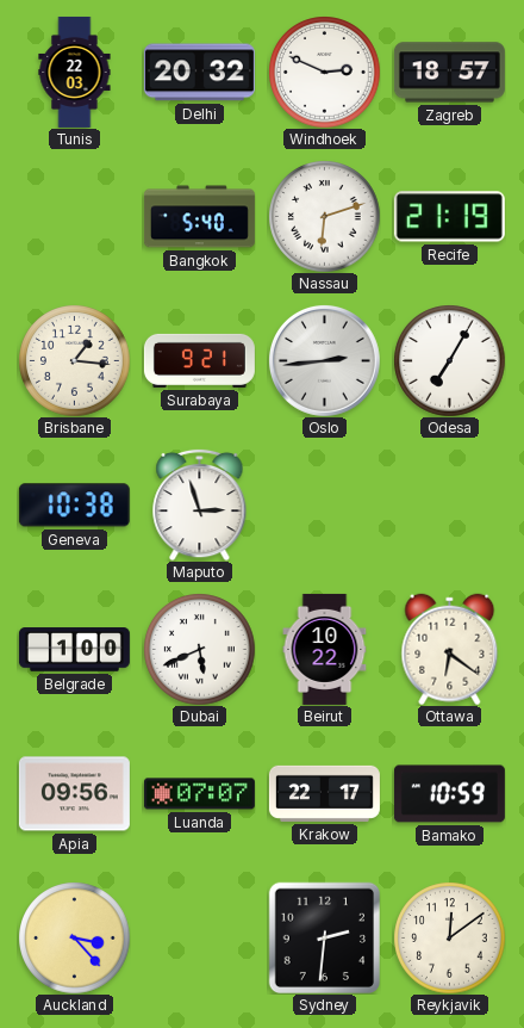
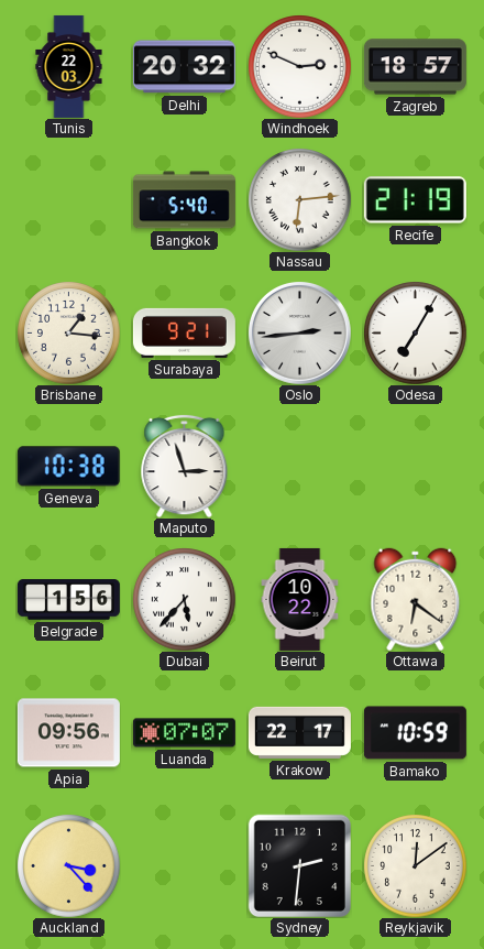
Nassau: 6:12 -> 6:14
Belgrade: 1:00 -> 1:56
Dubai: 5:41 -> 5:37
